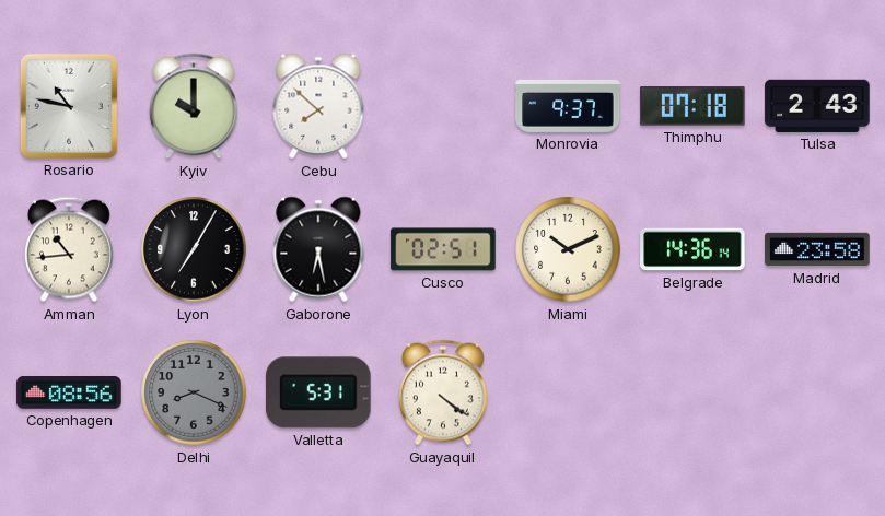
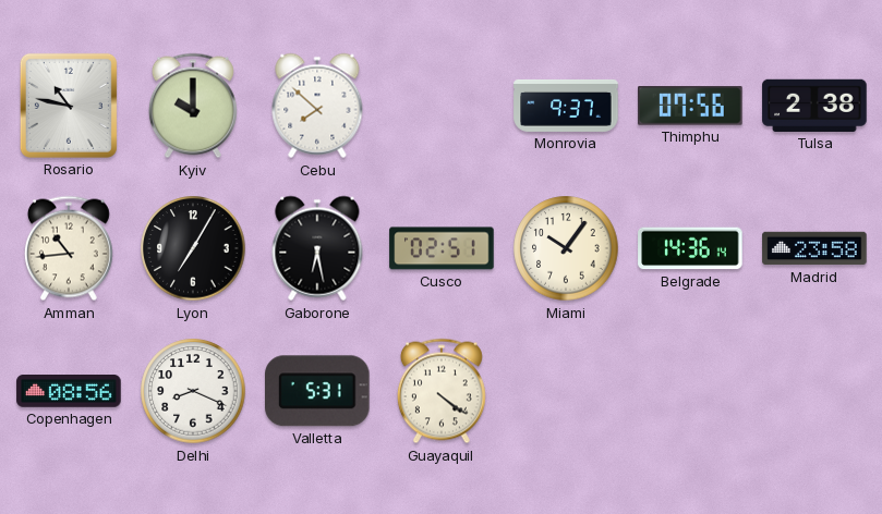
Thimphu: 07:18 -> 07:56
Tulsa: 2:43 -> 2:38
Miami: 10:11 -> 10:06
Delhi dial: grey -> white
